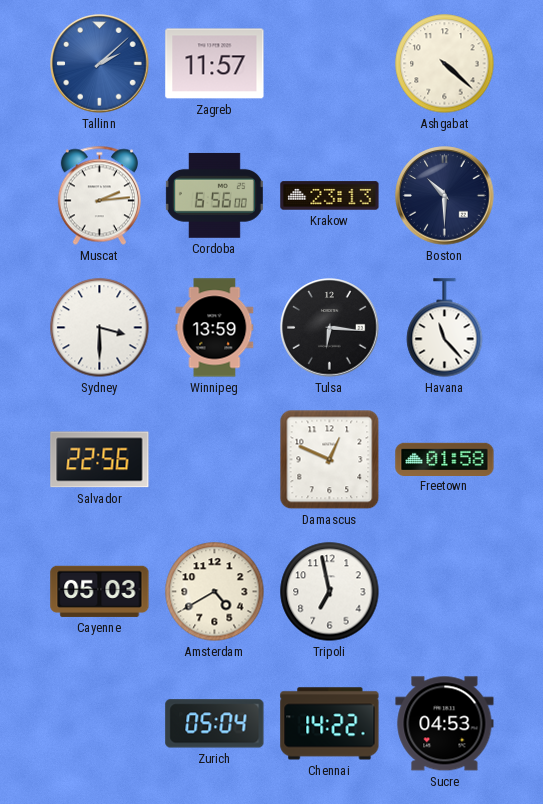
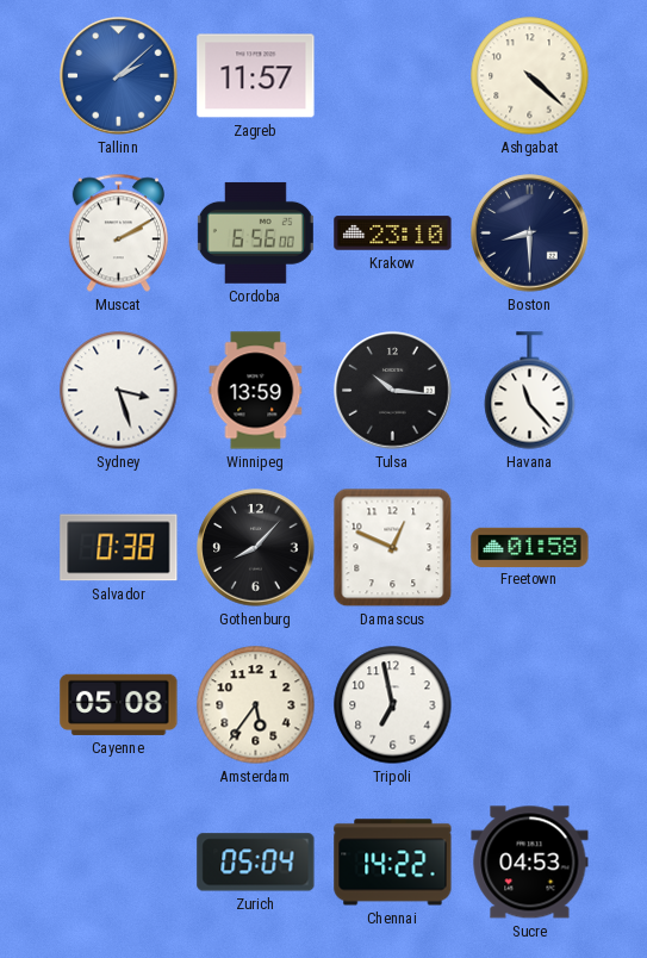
Muscat: 2:14 -> 2:10
Krakow: 23:13 -> 23:10
Boston: 10:30 -> 8:30
Sydney: 3:30 -> 3:27
Tulsa: 6:16 -> 10:16
Salvador: 22:56 -> 0:38
Gothenburg: none -> 8:07
Cayenne: 05:03 -> 05:08
Amsterdam: 4:40 -> 5:36
